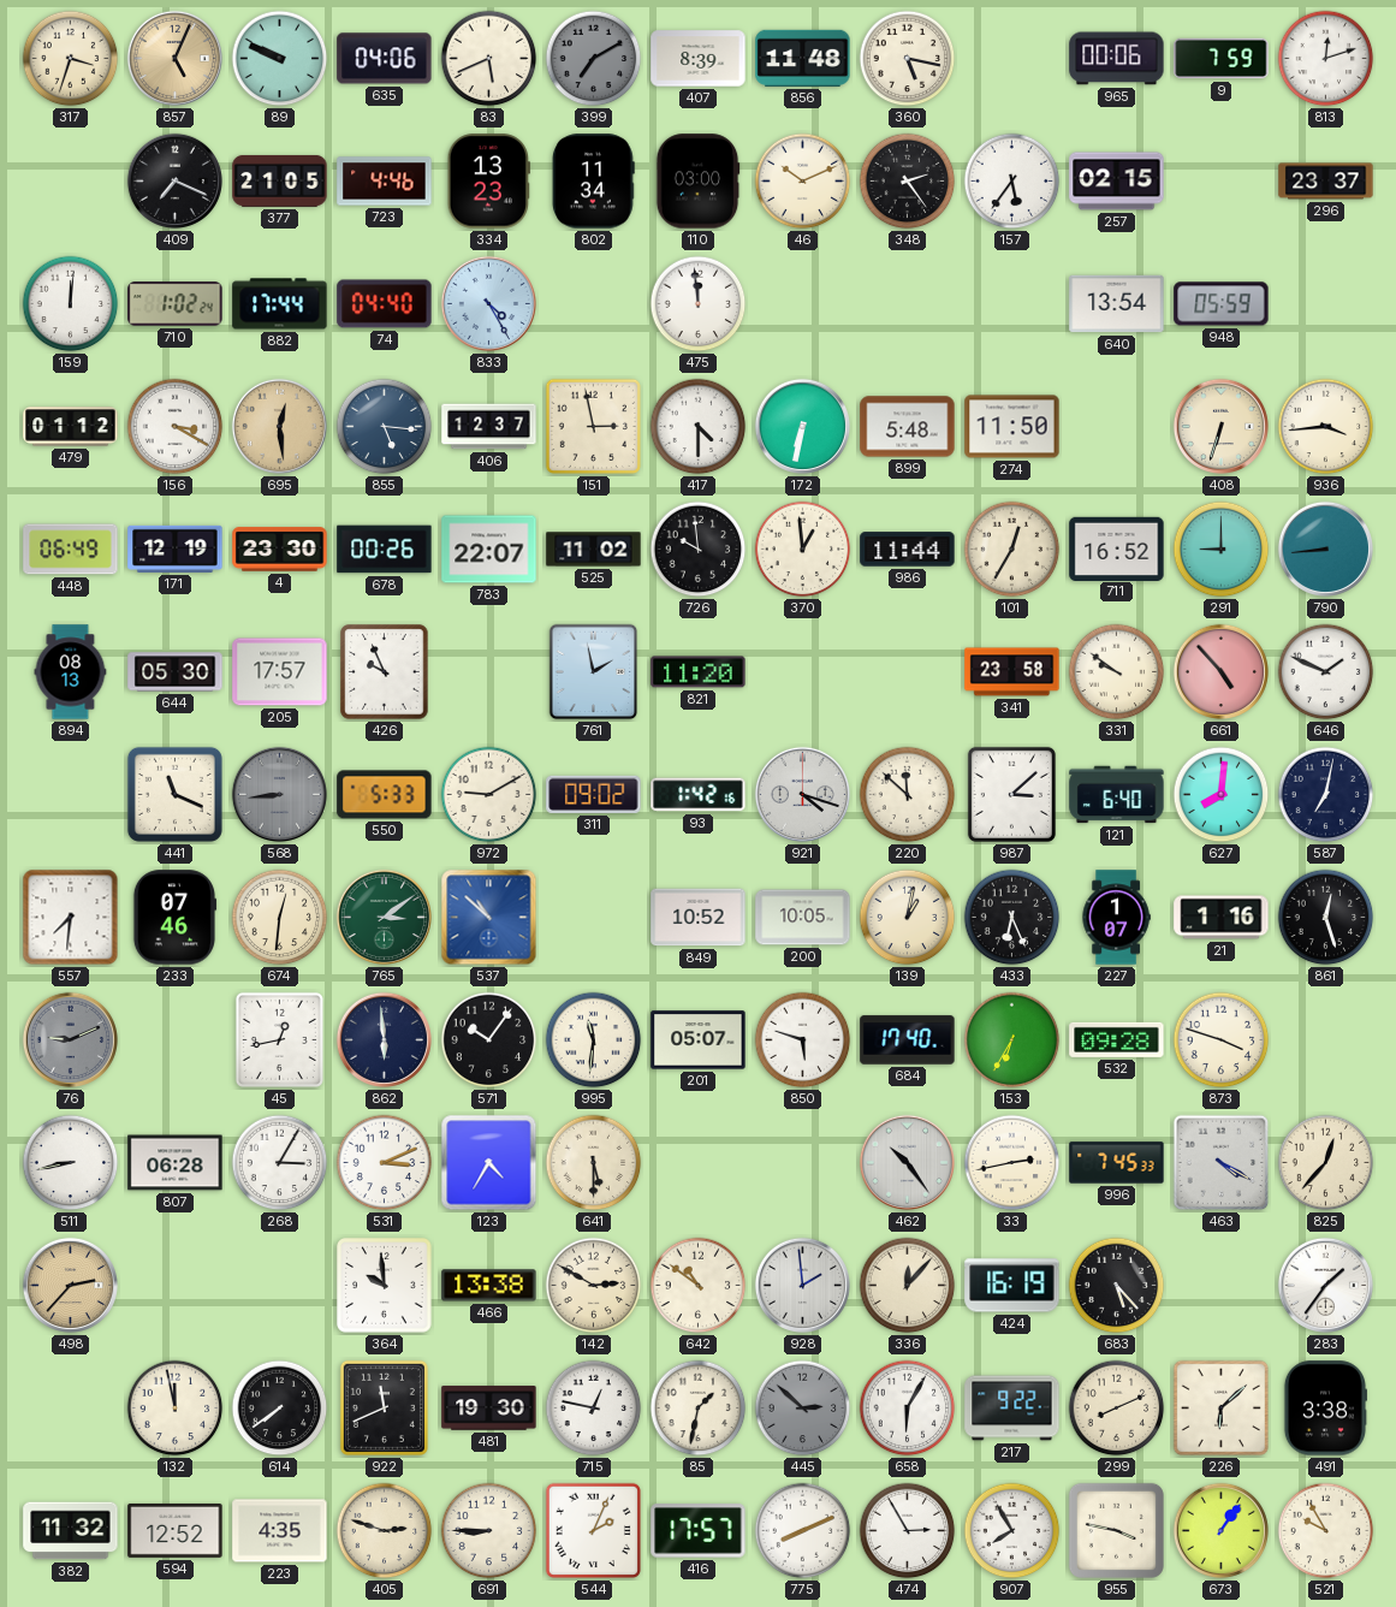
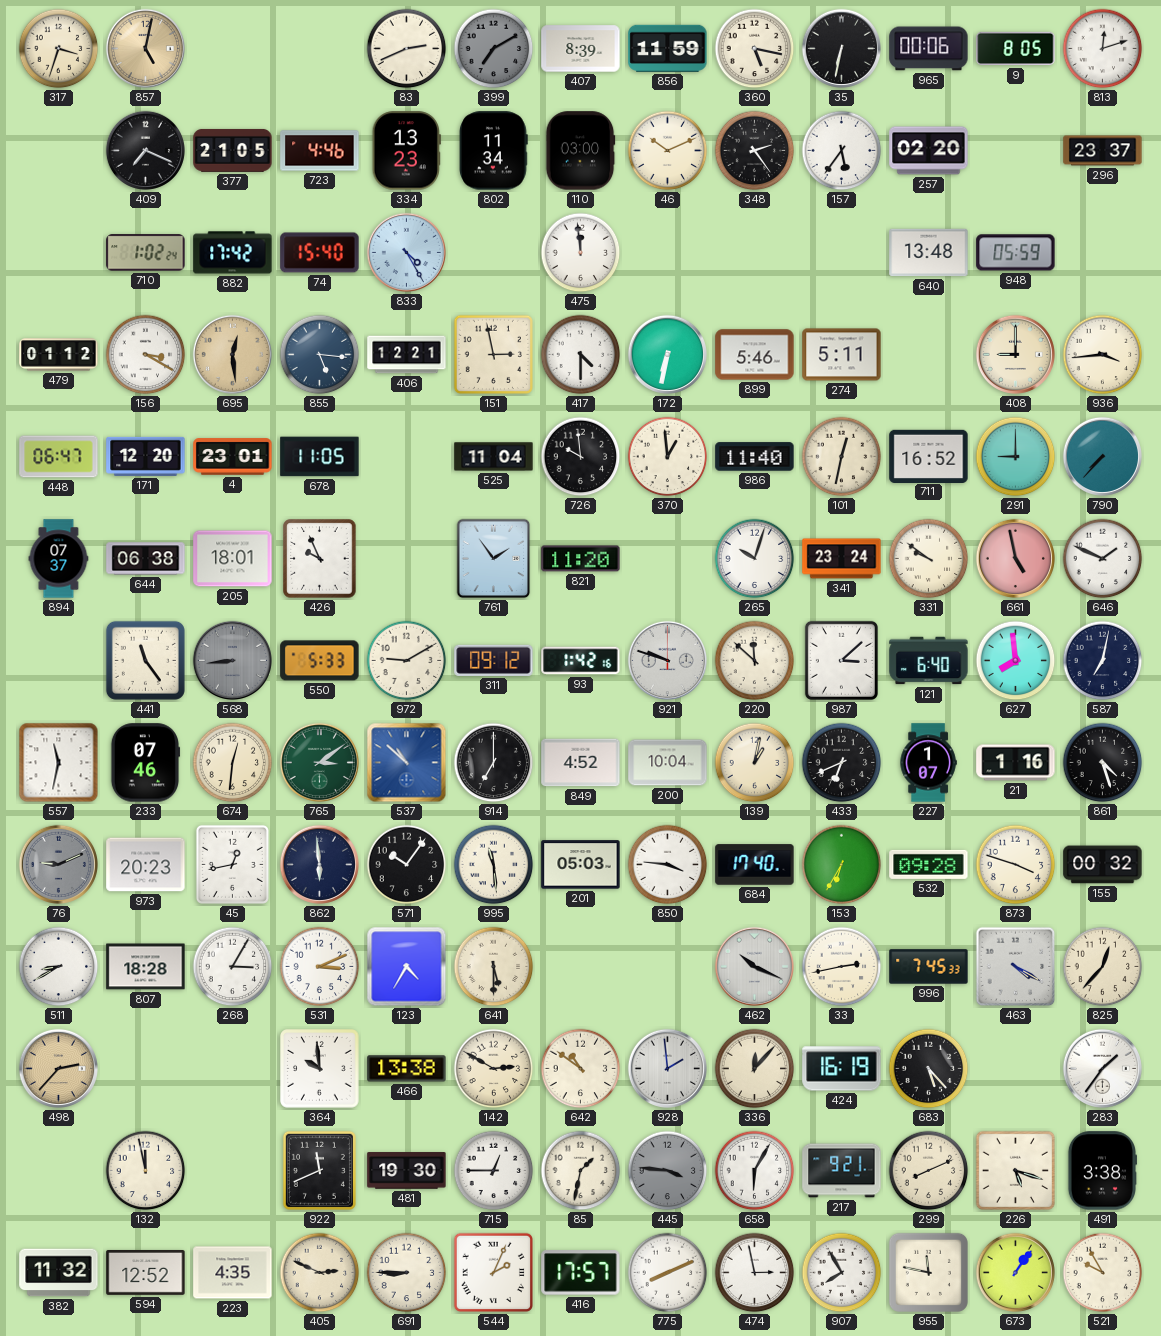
857: 5:04 -> 5:02
89: 9:49 -> none
635: 04:06 -> none
83: 5:41 -> 2:41
856: 11:48 -> 11:59
35: none -> 6:32
9: 7:59 -> 8:05
257: 02:15 -> 02:20
159: 12:01 -> none
882: 17:44 -> 17:42
74: 04:40 -> 15:40
640: 13:54 -> 13:48
406: 12:37 -> 12:21
899: 5:48 -> 5:46
274: 11:50 -> 5:11
408: 6:33 -> 9:00
448: 06:49 -> 06:47
171: 12:19 -> 12:20
4: 23:30 -> 23:01
678: 00:26 -> 11:05
783: 22:07 -> none
525: 11:02 -> 11:04
986: 11:44 -> 11:40
101: 12:35 -> 12:32
790: 8:44 -> 7:37
894: 08:13 -> 07:37
644: 05:30 -> 06:38
205: 17:57 -> 18:01
761: 1:58 -> 1:54
265: none -> 10:03
341: 23:58 -> 23:24
661: 4:53 -> 4:58
441: 11:19 -> 11:24
311: 09:02 -> 09:12
921: 4:18 -> 9:48
627: 8:01 -> 7:59
557: 7:31 -> 11:32
914: none -> 7:00
849: 10:52 -> 4:52
200: 10:05 -> 10:04
433: 6:26 -> 6:41
861: 12:27 -> 4:27
973: none -> 20:23
995: 11:31 -> 11:29
201: 05:07 -> 05:03
850: 5:48 -> 3:46
155: none -> 00:32
511: 8:43 -> 8:40
807: 06:28 -> 18:28
462: 10:24 -> 10:19
614: 7:39 -> none
715: 12:47 -> 12:45
445: 2:52 -> 3:46
217: 9:22 -> 9:21
226: 6:08 -> 5:18
405: 2:48 -> 2:49
474: 2:55 -> 2:58
955: 3:47 -> 11:47
